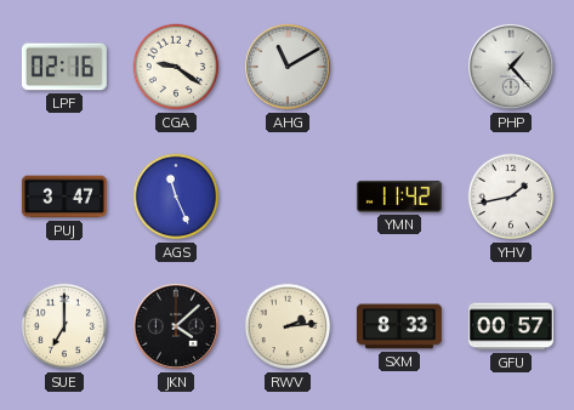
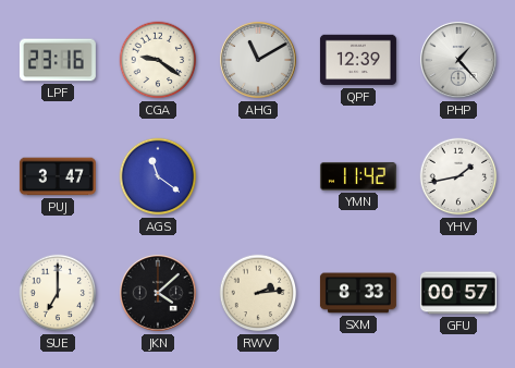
LPF: 02:16 -> 23:16
QPF: none -> 12:39
AGS: 11:26 -> 11:21
